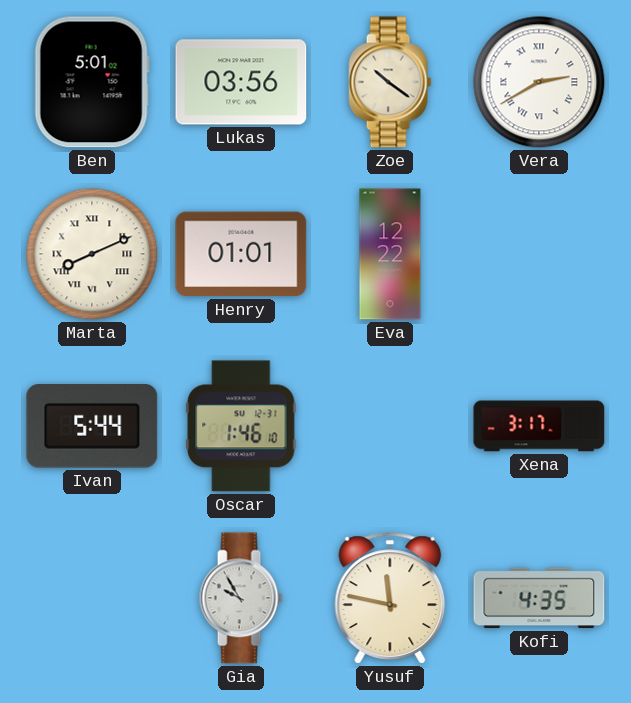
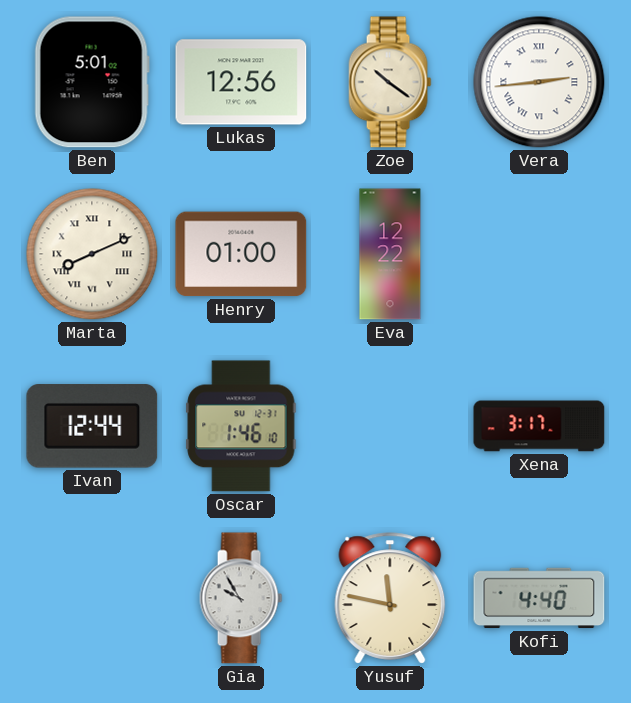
Lukas: 03:56 -> 12:56
Vera: 2:40 -> 2:44
Henry: 01:01 -> 01:00
Ivan: 5:44 -> 12:44
Kofi: 4:35 -> 4:40
